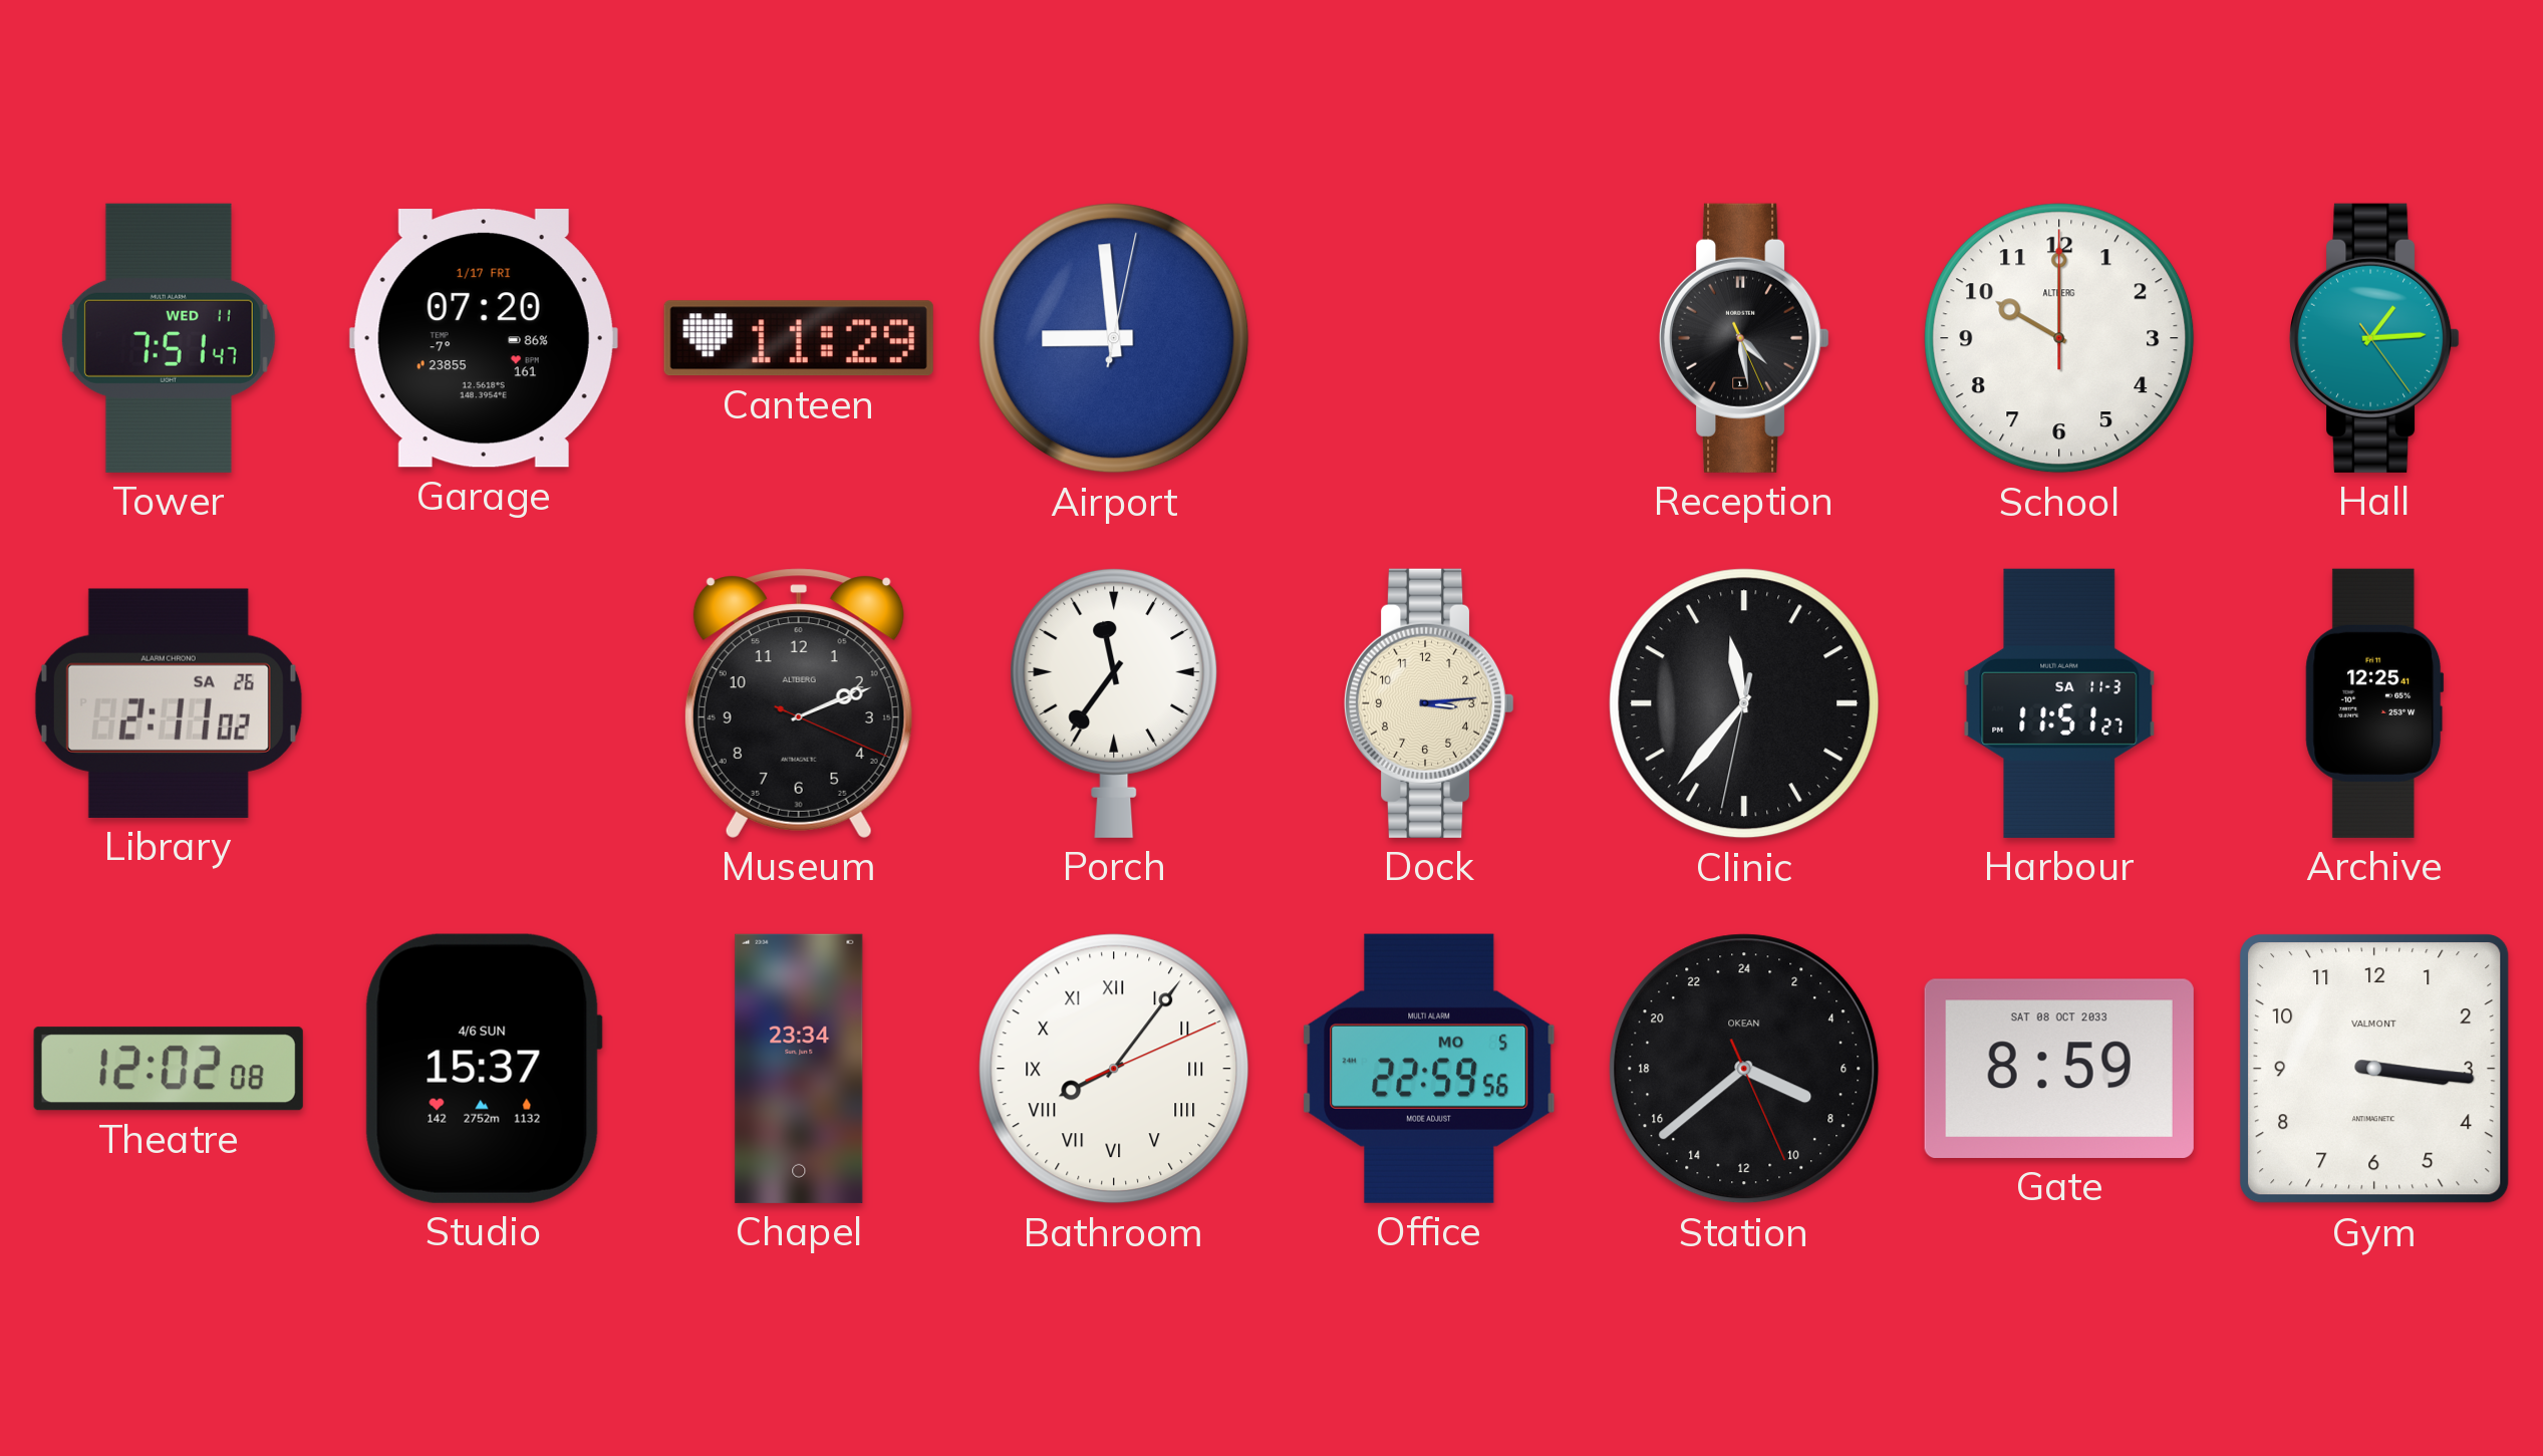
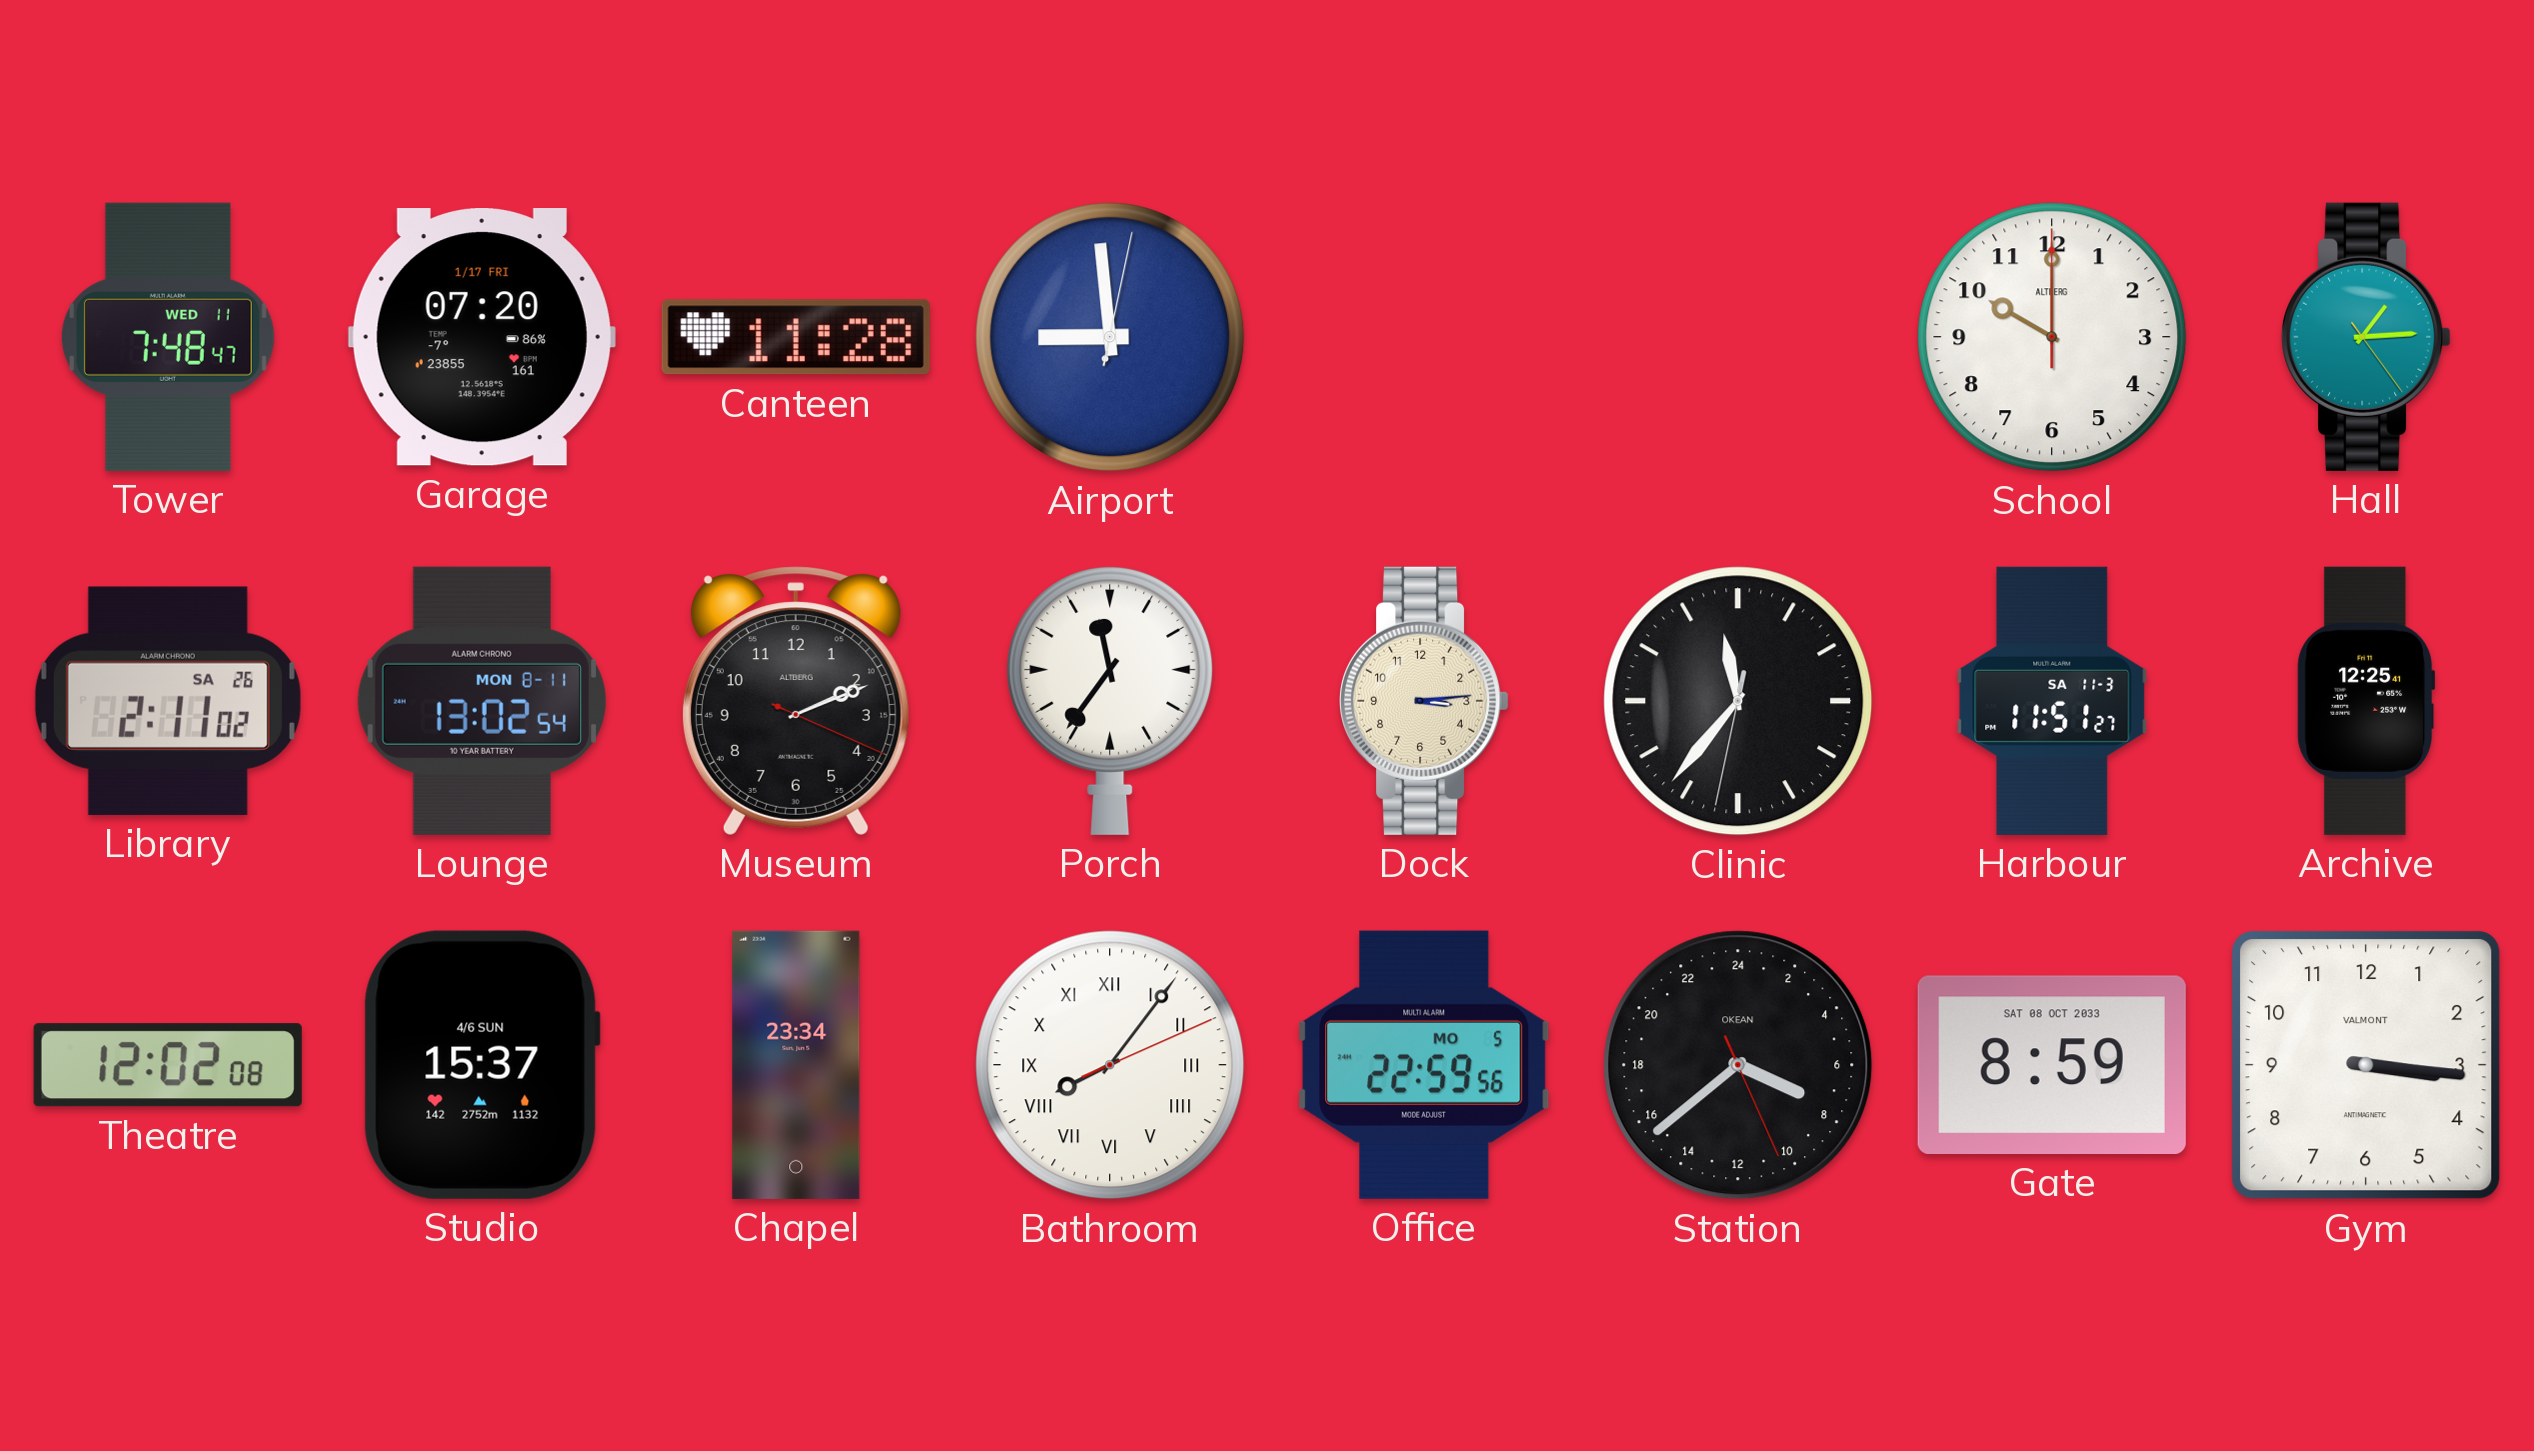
Tower: 7:51 -> 7:48
Canteen: 11:29 -> 11:28
Reception: 4:28 -> none
Lounge: none -> 13:02
